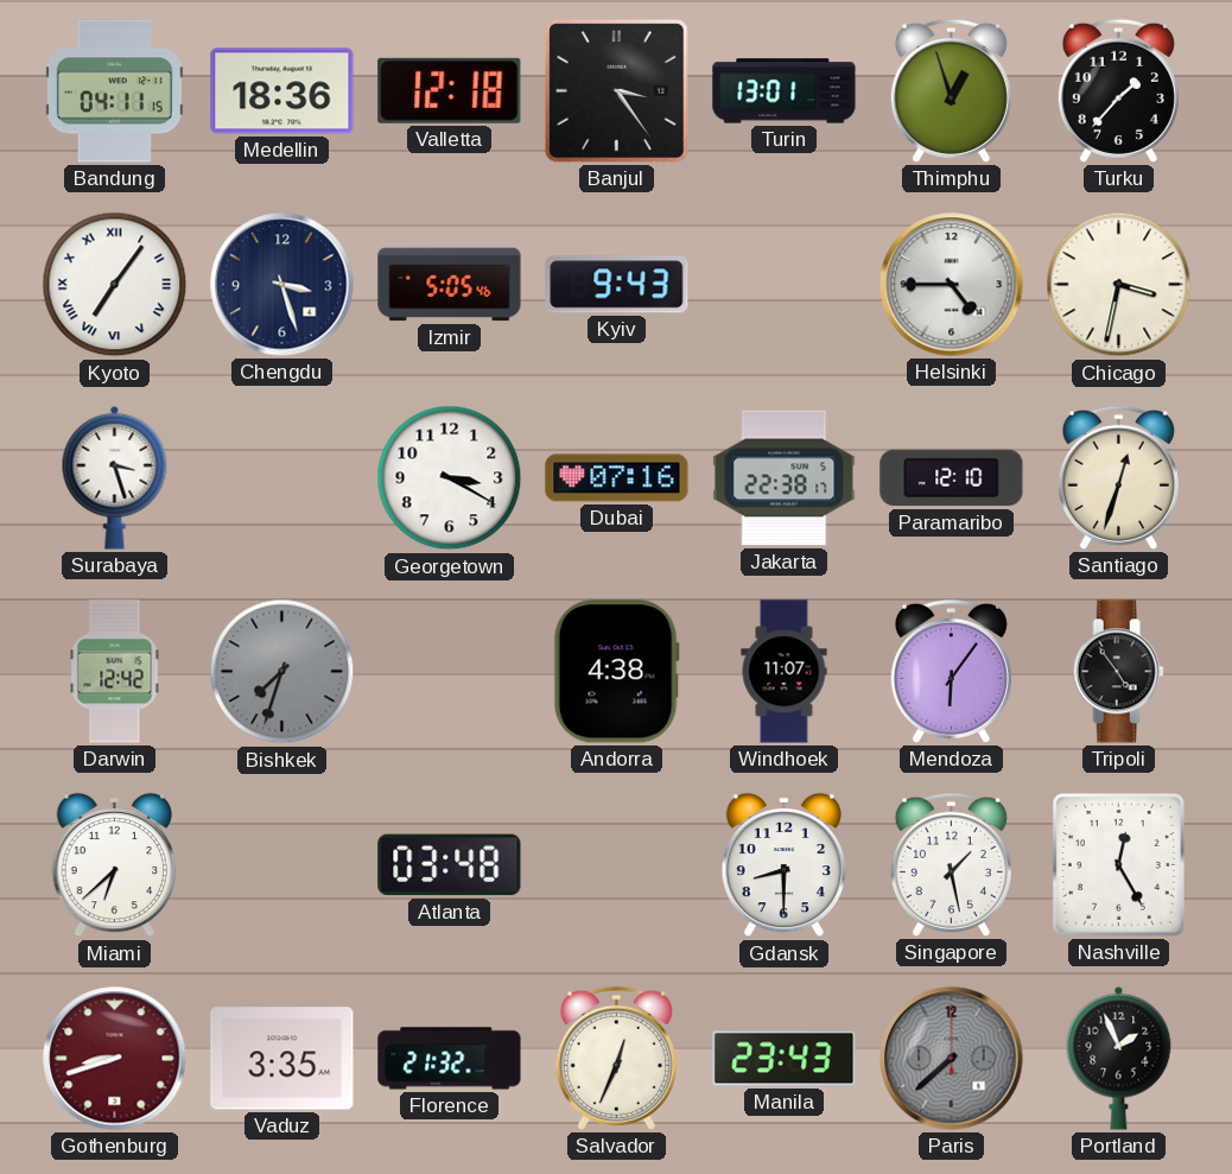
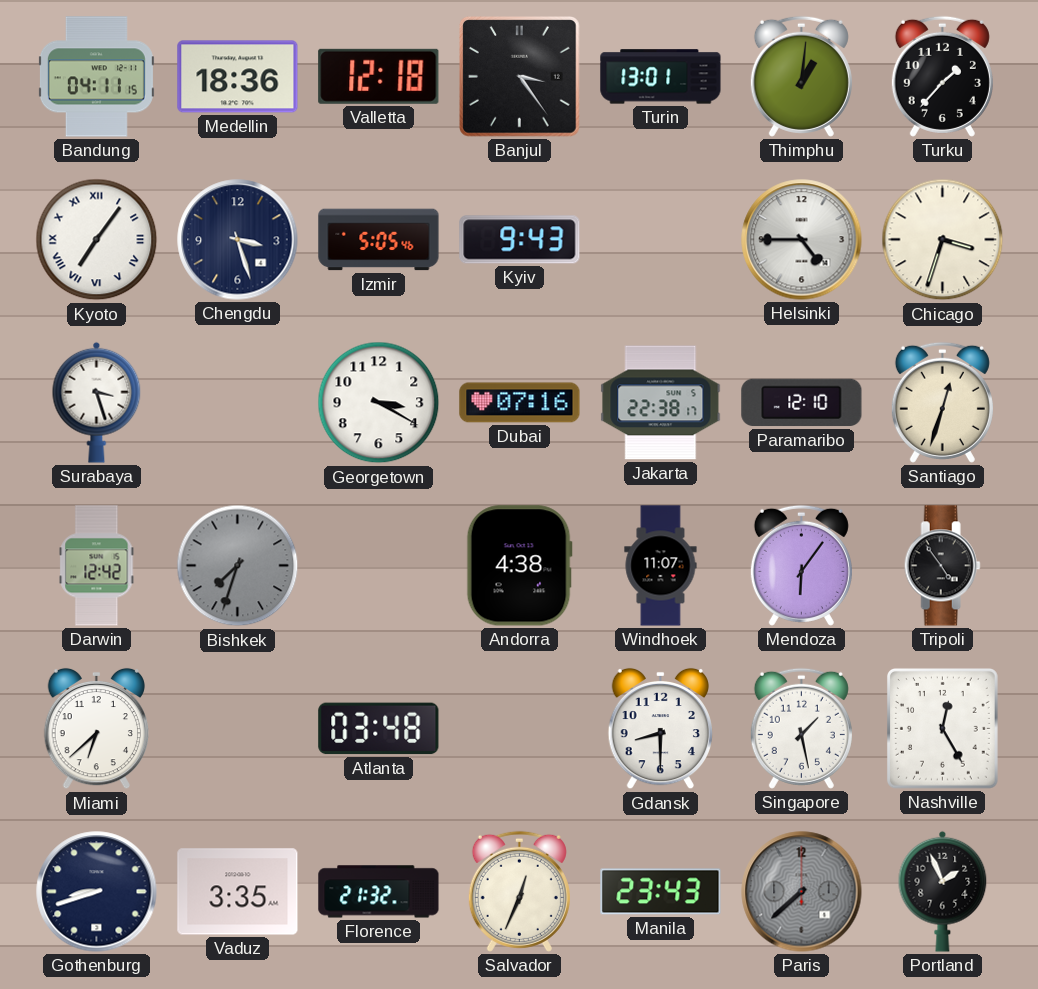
Thimphu: 12:57 -> 1:01
Chicago: 3:32 -> 3:33
Gothenburg dial: burgundy -> navy
